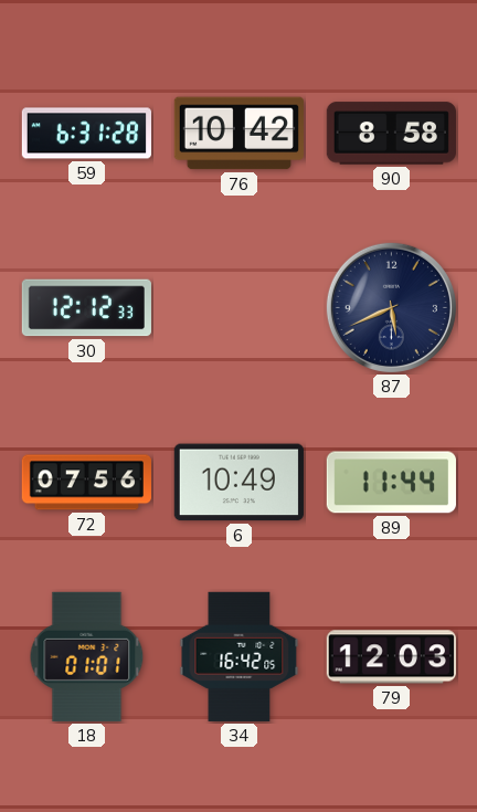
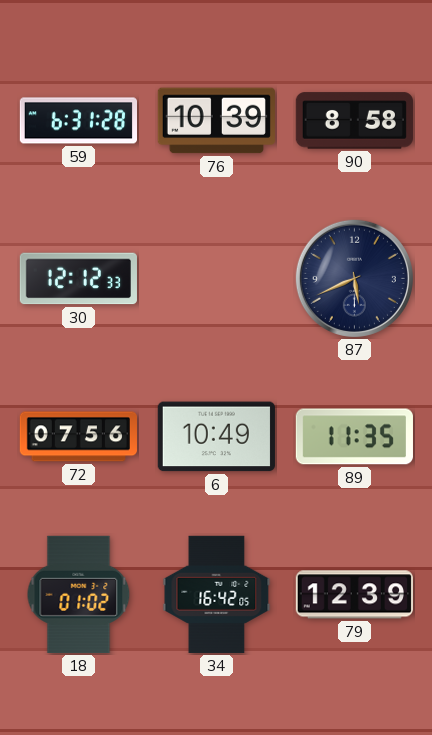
76: 10:42 -> 10:39
89: 11:44 -> 11:35
18: 01:01 -> 01:02
79: 12:03 -> 12:39
